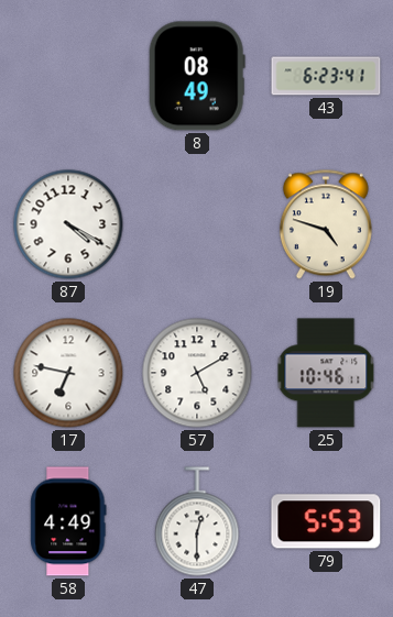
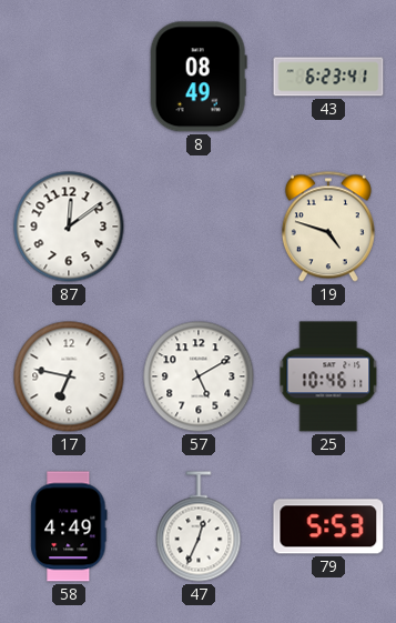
87: 4:20 -> 12:09
47: 12:30 -> 12:34
